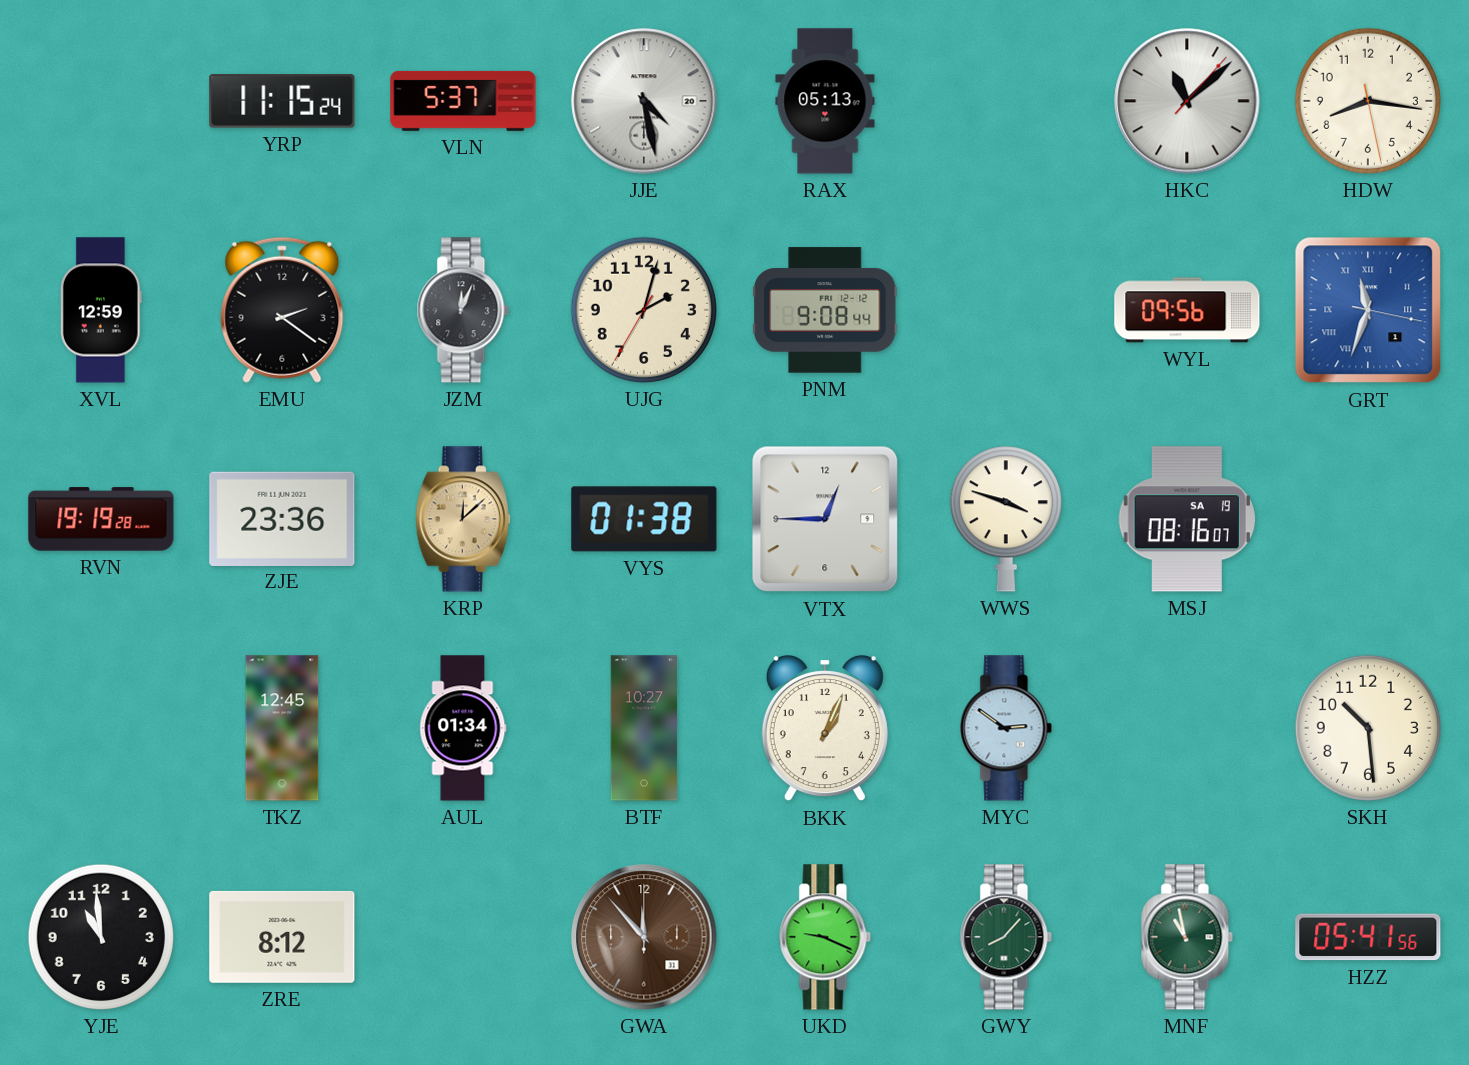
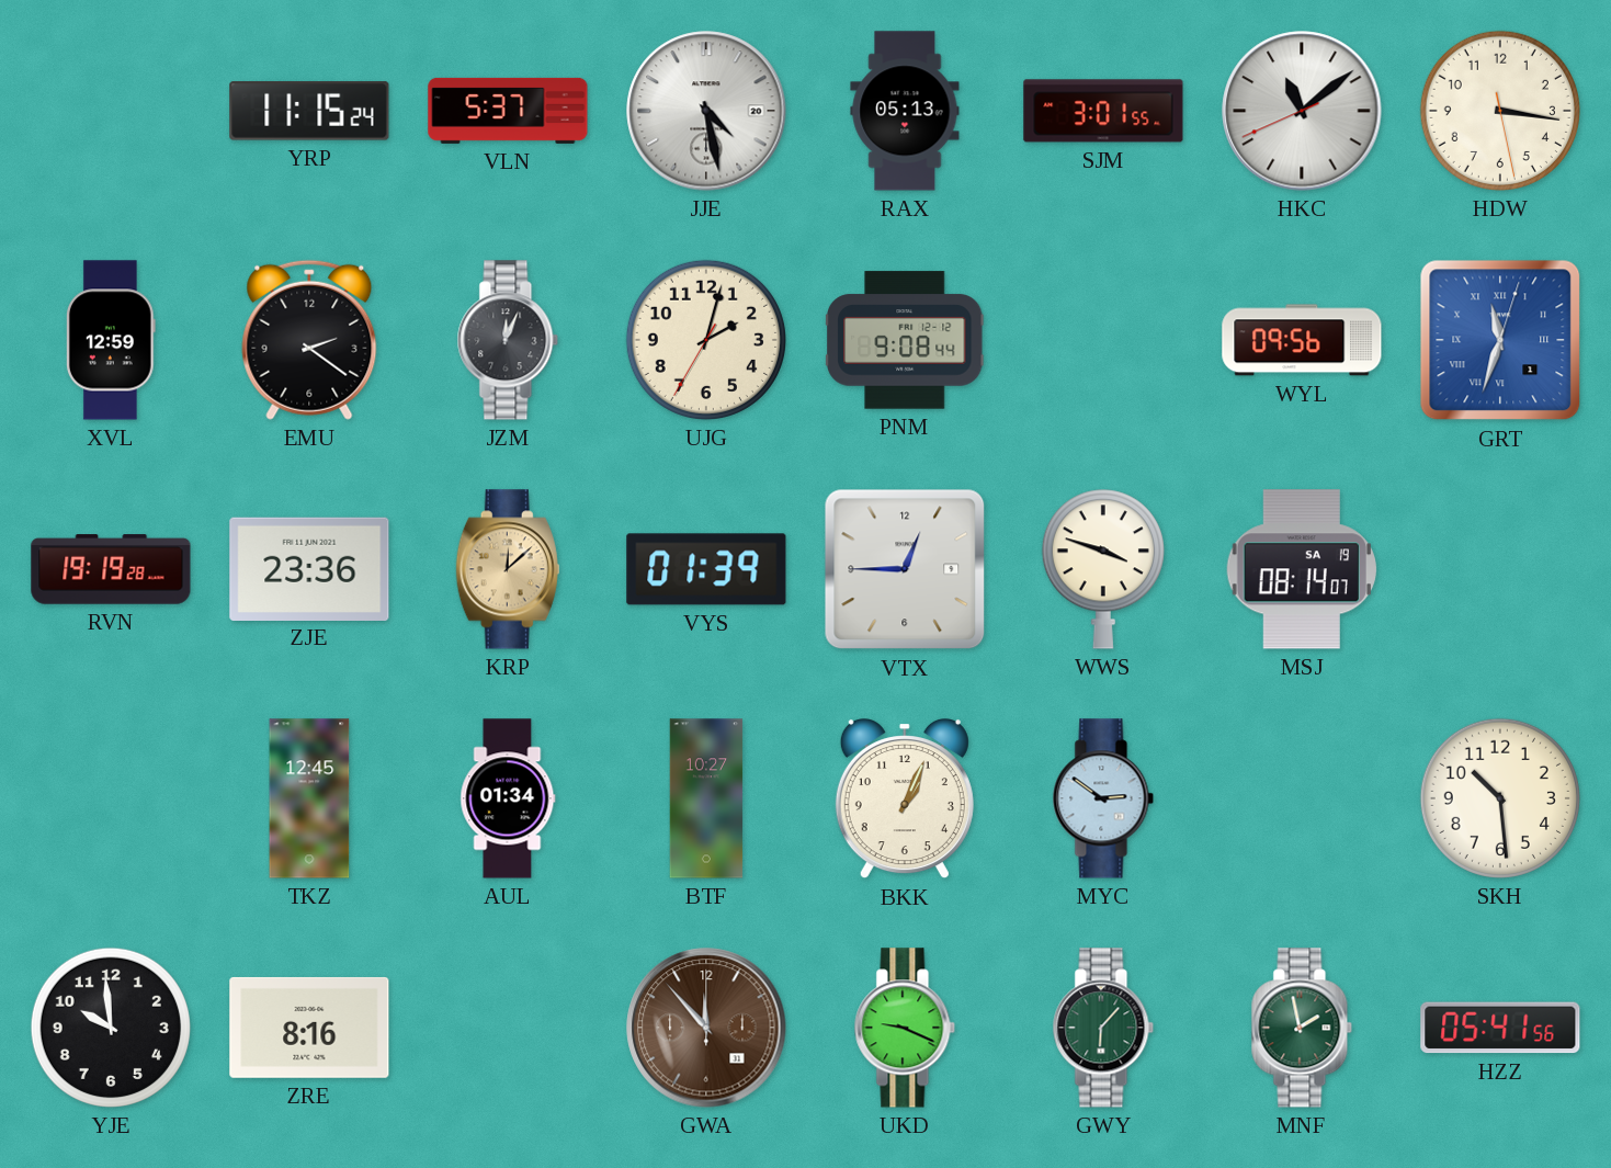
SJM: none -> 3:01
HKC: 11:08:07 -> 11:08:41
HDW: 8:16 -> 3:16
GRT: 11:33:17 -> 11:33:03
VYS: 01:38 -> 01:39
MSJ: 08:16 -> 08:14
YJE: 10:59 -> 9:59
ZRE: 8:12 -> 8:16
GWY: 8:07 -> 6:07
MNF: 10:58 -> 1:58
